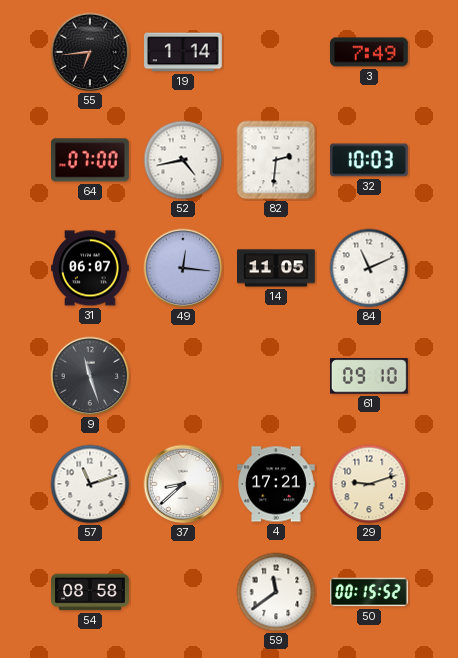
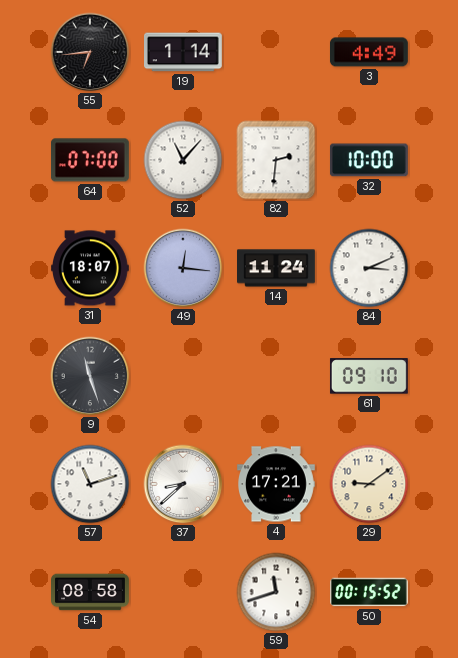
3: 7:49 -> 4:49
52: 4:43 -> 11:07
32: 10:03 -> 10:00
31: 06:07 -> 18:07
14: 11:05 -> 11:24
84: 11:11 -> 3:11
29: 9:12 -> 9:09
59: 11:39 -> 11:42
